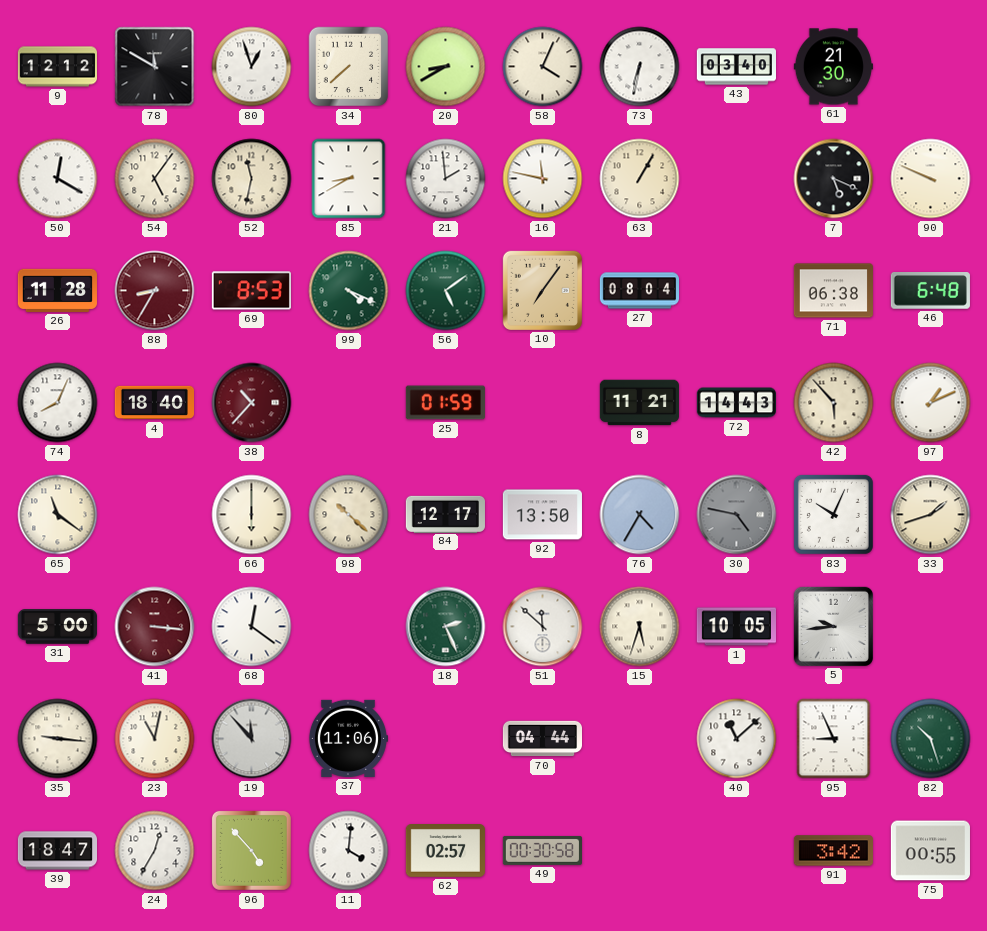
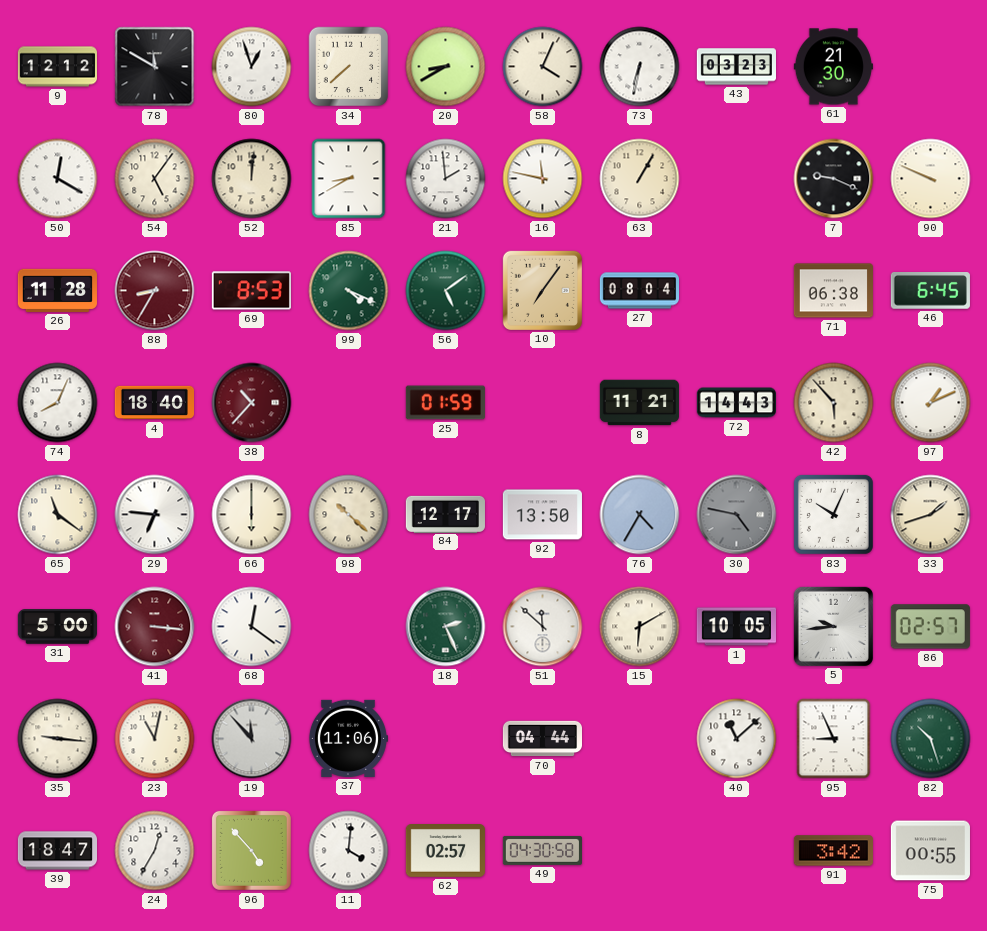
43: 03:40 -> 03:23
52: 11:32 -> 12:01
7: 5:19 -> 9:19
46: 6:48 -> 6:45
29: none -> 6:46
15: 5:33 -> 6:10
86: none -> 02:57
49: 00:30 -> 04:30
